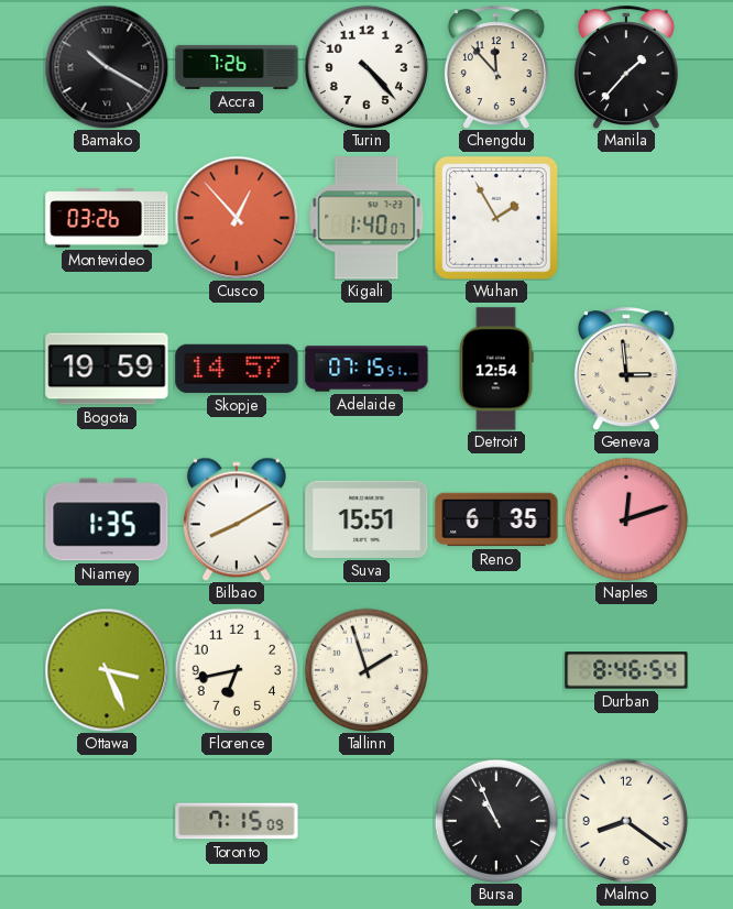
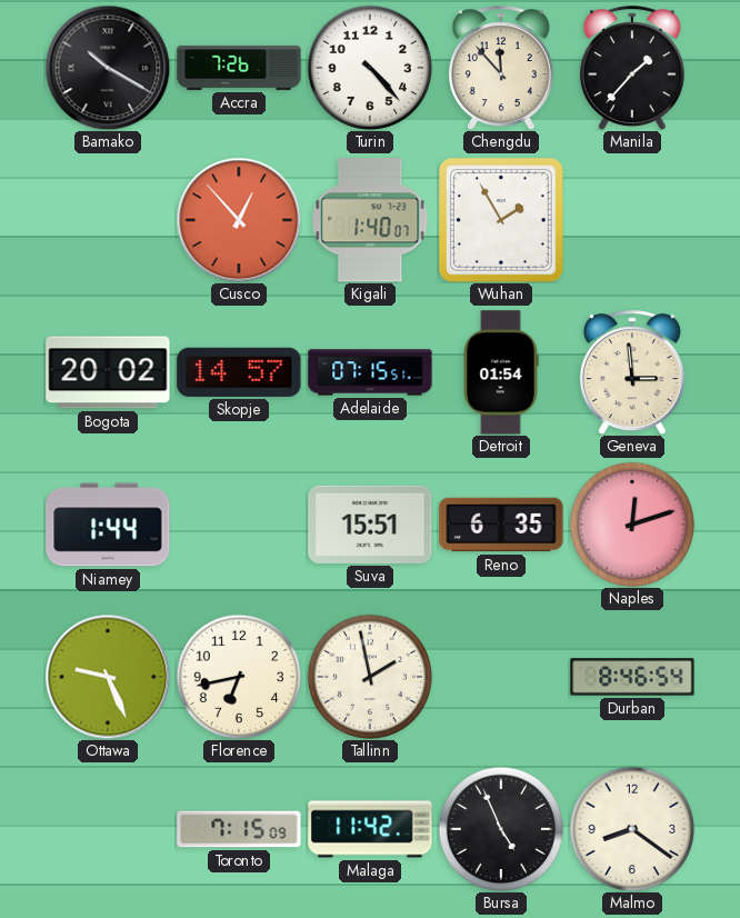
Montevideo: 03:26 -> none
Bogota: 19:59 -> 20:02
Detroit: 12:54 -> 01:54
Niamey: 1:35 -> 1:44
Bilbao: 8:10 -> none
Ottawa: 3:26 -> 9:26
Tallinn: 1:57 -> 1:58
Malaga: none -> 11:42
Bursa: 10:56 -> 4:56
